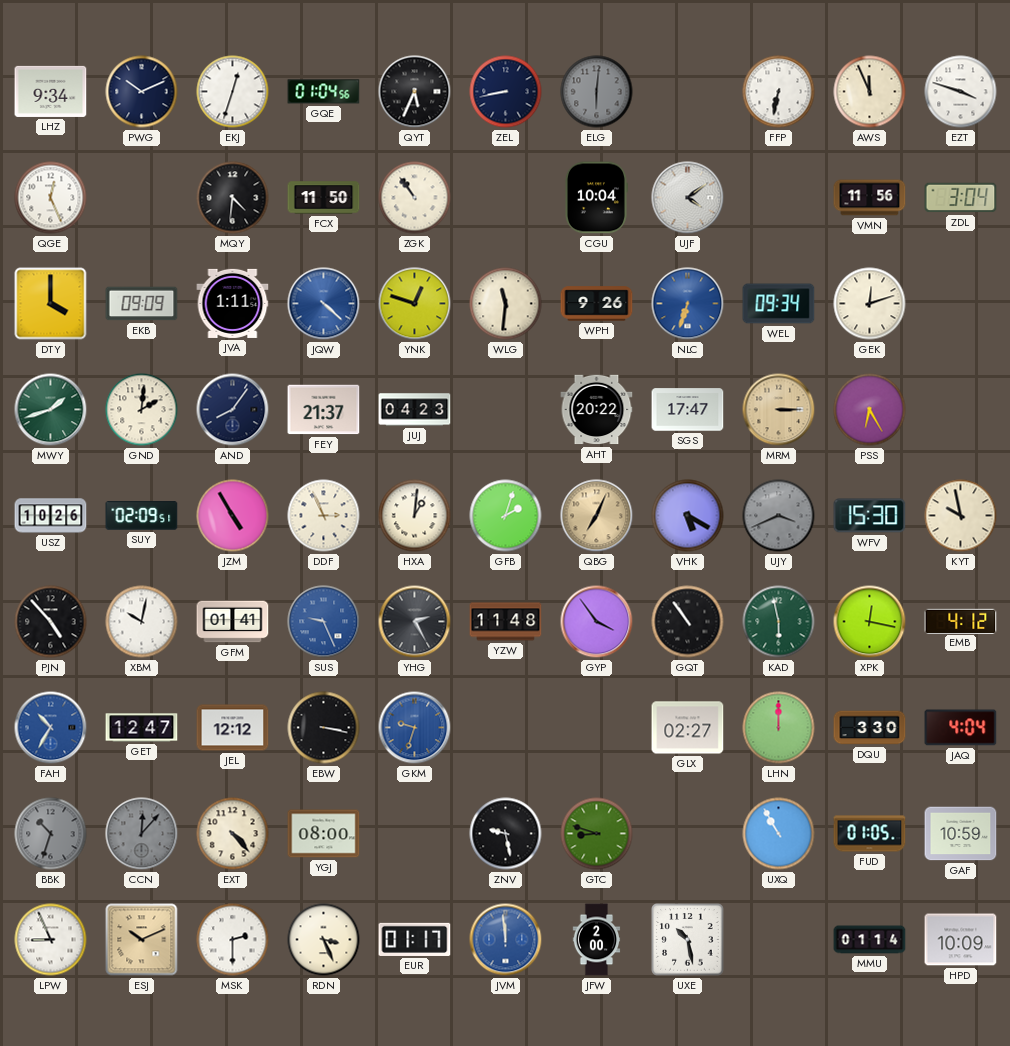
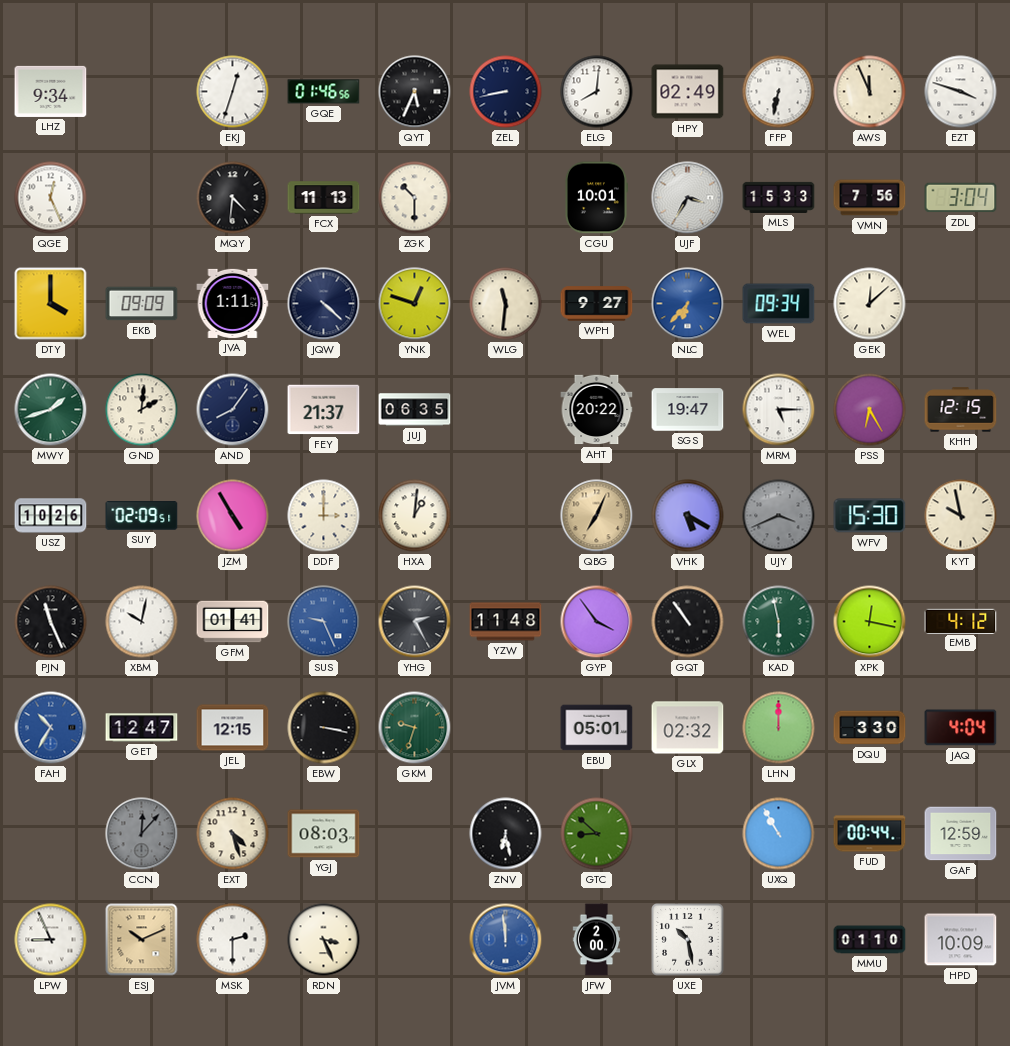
PWG: 10:11 -> none
GQE: 01:04 -> 01:46
ELG: 6:01 -> 8:01
ELG dial: grey -> white
HPY: none -> 02:49
FCX: 11:50 -> 11:13
ZGK: 10:54 -> 10:30
CGU: 10:04 -> 10:01
UJF: 4:09 -> 3:35
MLS: none -> 15:33
VMN: 11:56 -> 7:56
JQW dial: blue -> navy
WPH: 9:26 -> 9:27
NLC: 6:33 -> 6:37
GEK: 12:12 -> 12:08
JUJ: 04:23 -> 06:35
SGS: 17:47 -> 19:47
MRM: 3:15 -> 5:15
MRM dial: champagne -> white
KHH: none -> 12:15
DDF: 2:56 -> 3:00
GFB: 2:03 -> none
PJN: 4:53 -> 11:26
JEL: 12:12 -> 12:15
GKM dial: blue -> green
EBU: none -> 05:01
GLX: 02:27 -> 02:32
BBK: 10:33 -> none
EXT: 4:23 -> 4:27
YGJ: 08:00 -> 08:03
ZNV: 9:28 -> 6:28
GTC: 8:48 -> 8:52
FUD: 01:05 -> 00:44
GAF: 10:59 -> 12:59
EUR: 01:17 -> none
MMU: 01:14 -> 01:10
